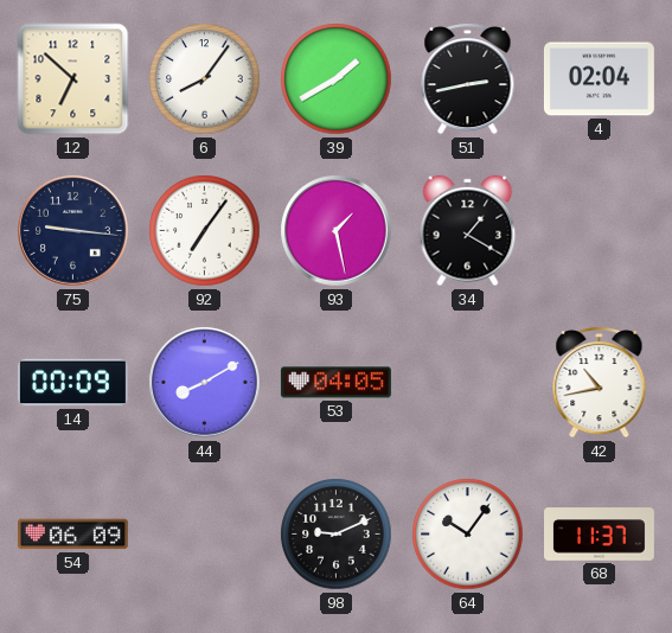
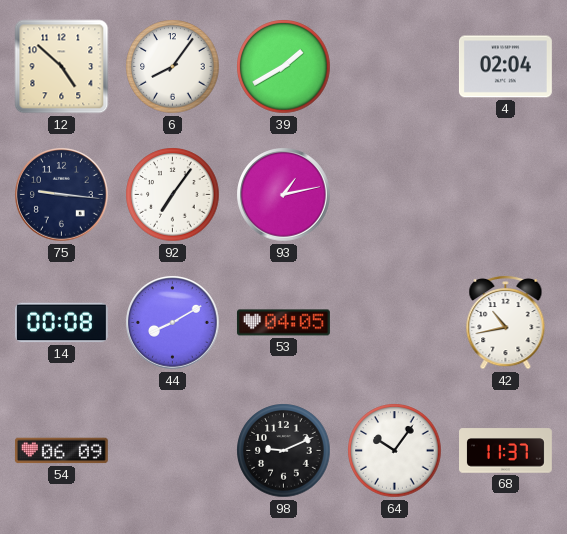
12: 6:52 -> 4:52
51: 2:43 -> none
93: 1:28 -> 1:13
34: 1:20 -> none
14: 00:09 -> 00:08
